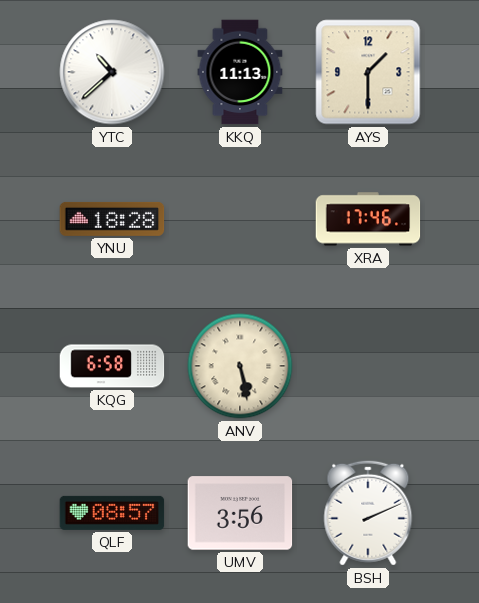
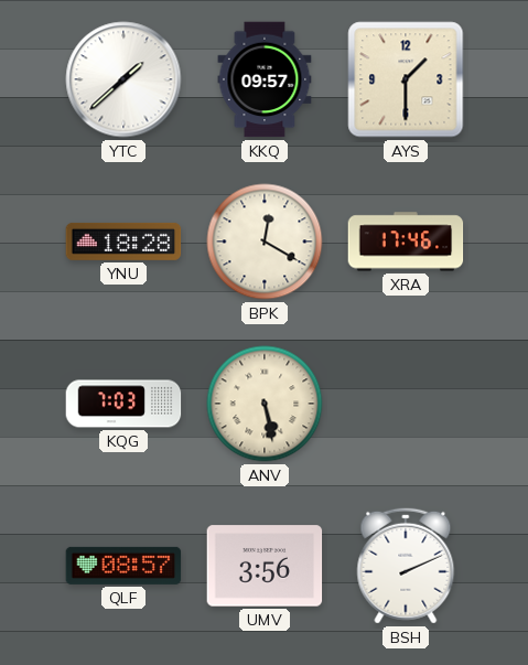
YTC: 10:38 -> 1:38
KKQ: 11:13 -> 09:57
BPK: none -> 12:20
KQG: 6:58 -> 7:03
